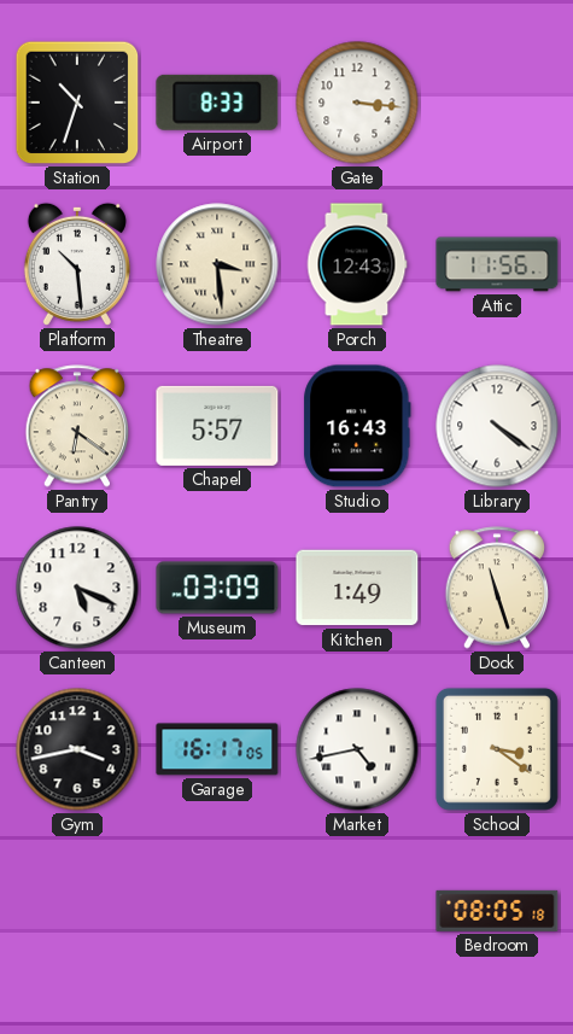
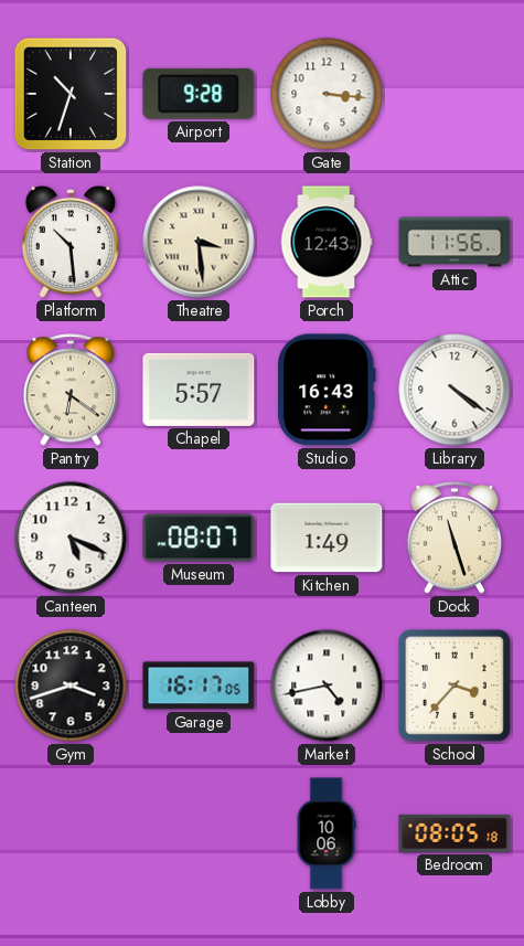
Airport: 8:33 -> 9:28
Museum: 03:09 -> 08:07
Gym: 3:43 -> 3:42
School: 3:21 -> 3:37
Lobby: none -> 10:06
